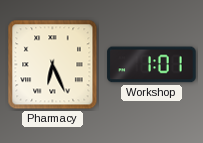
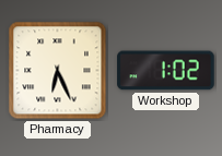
Workshop: 1:01 -> 1:02
